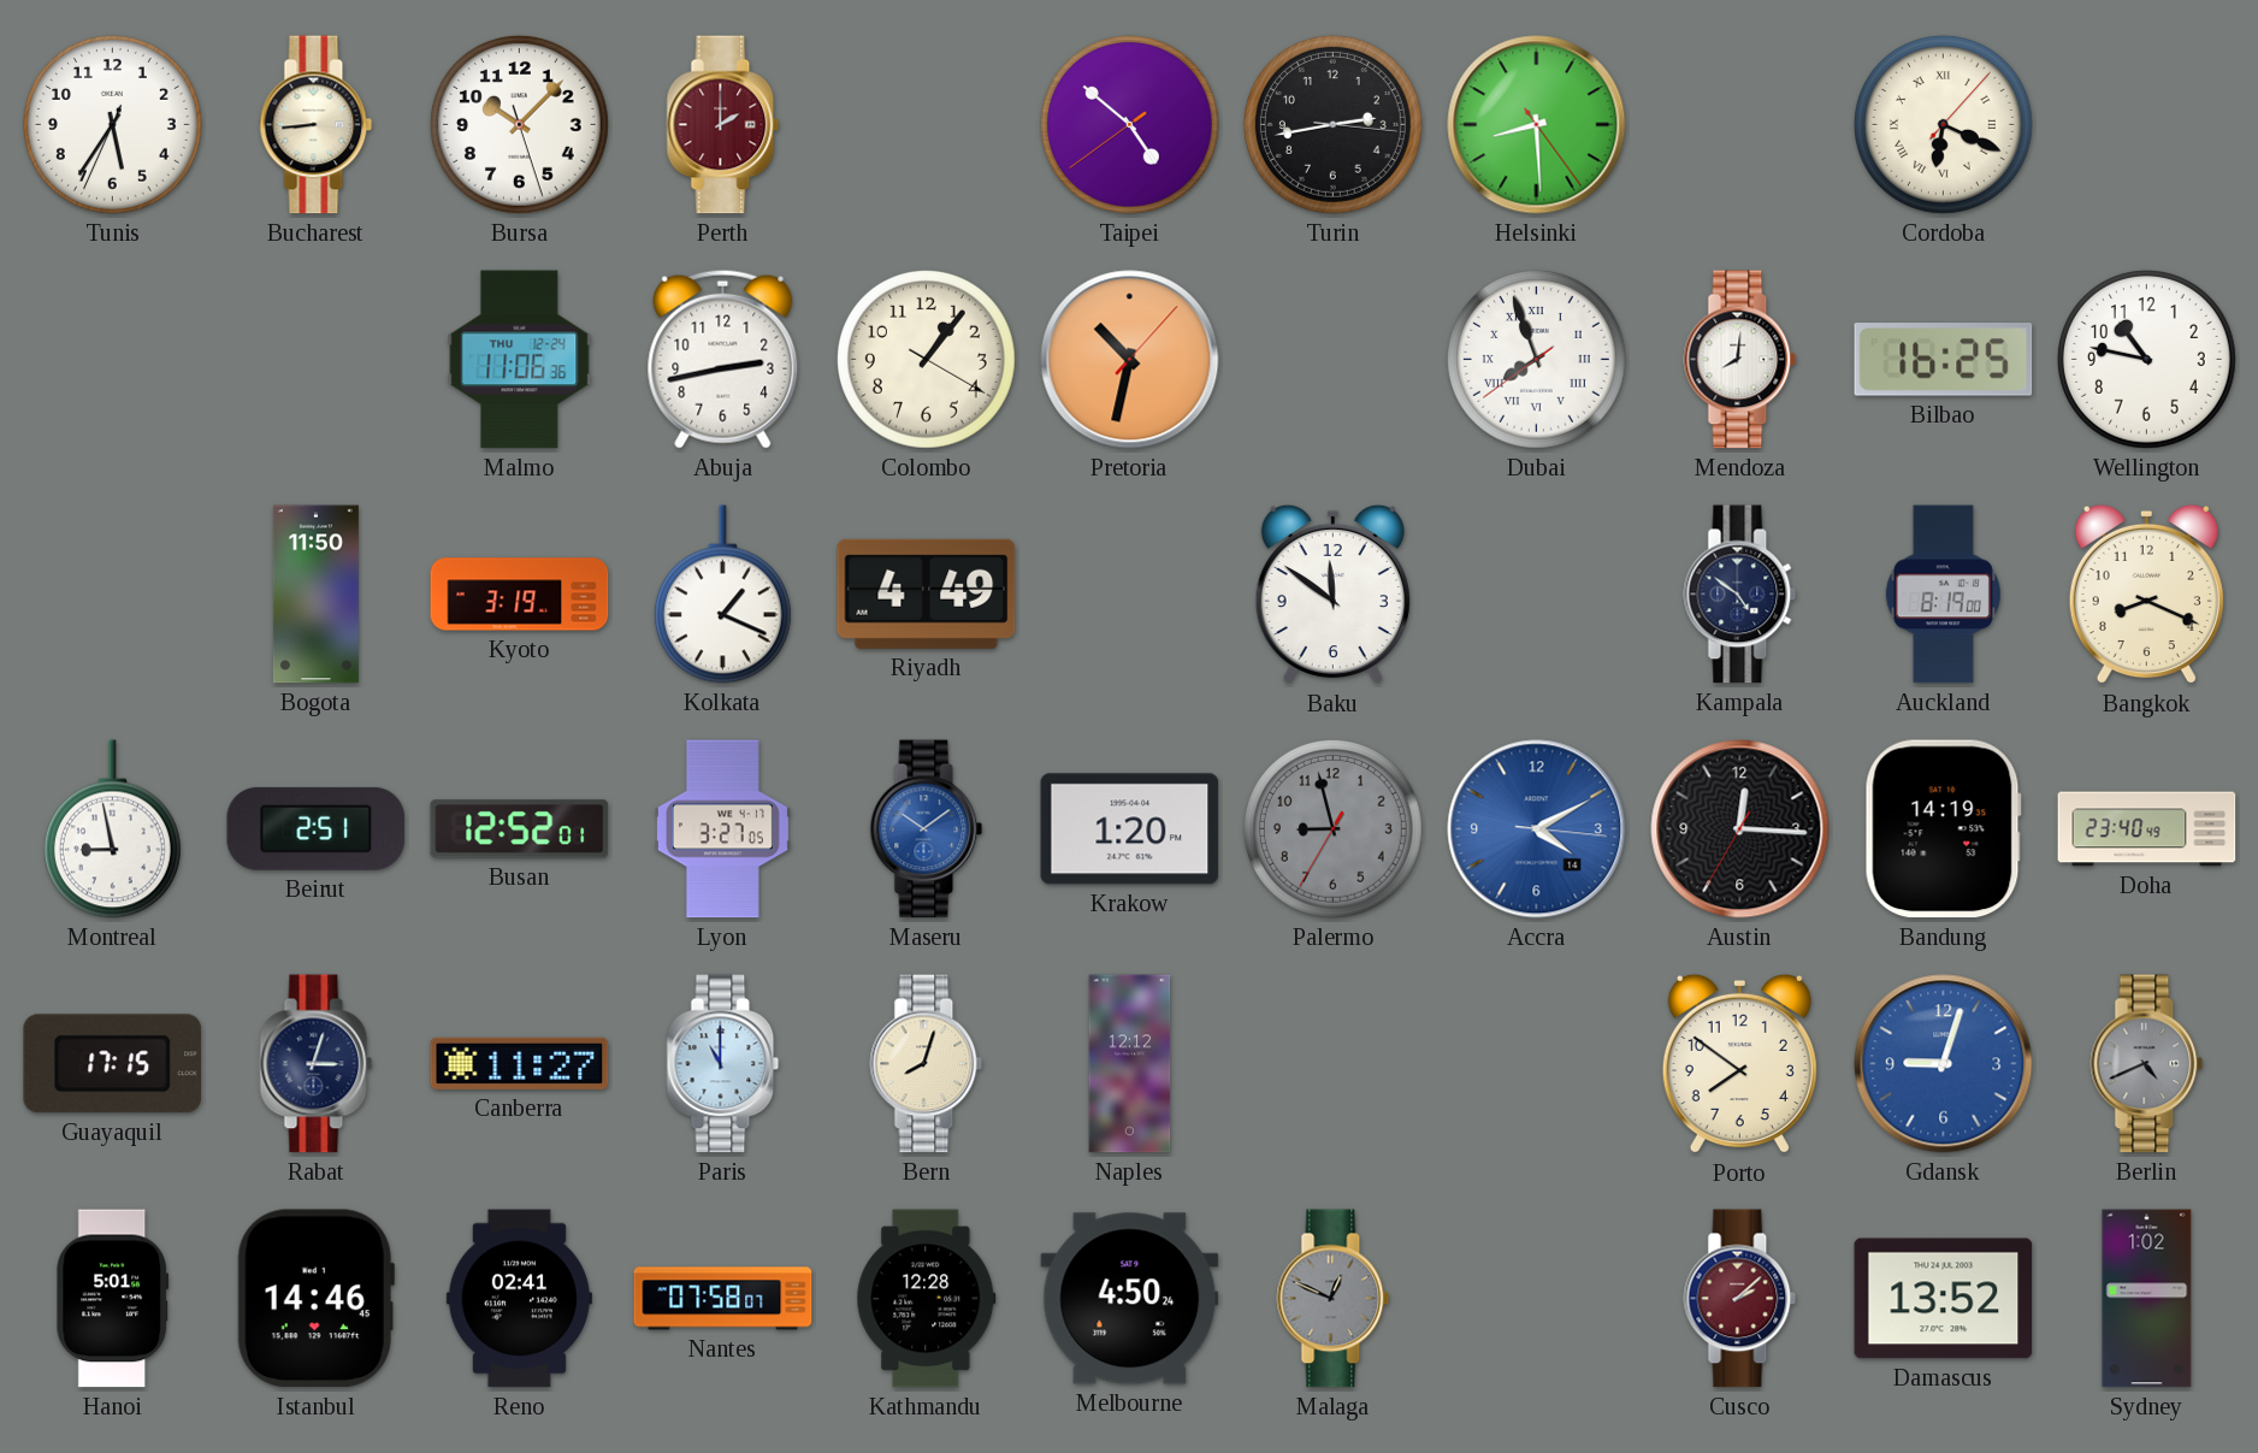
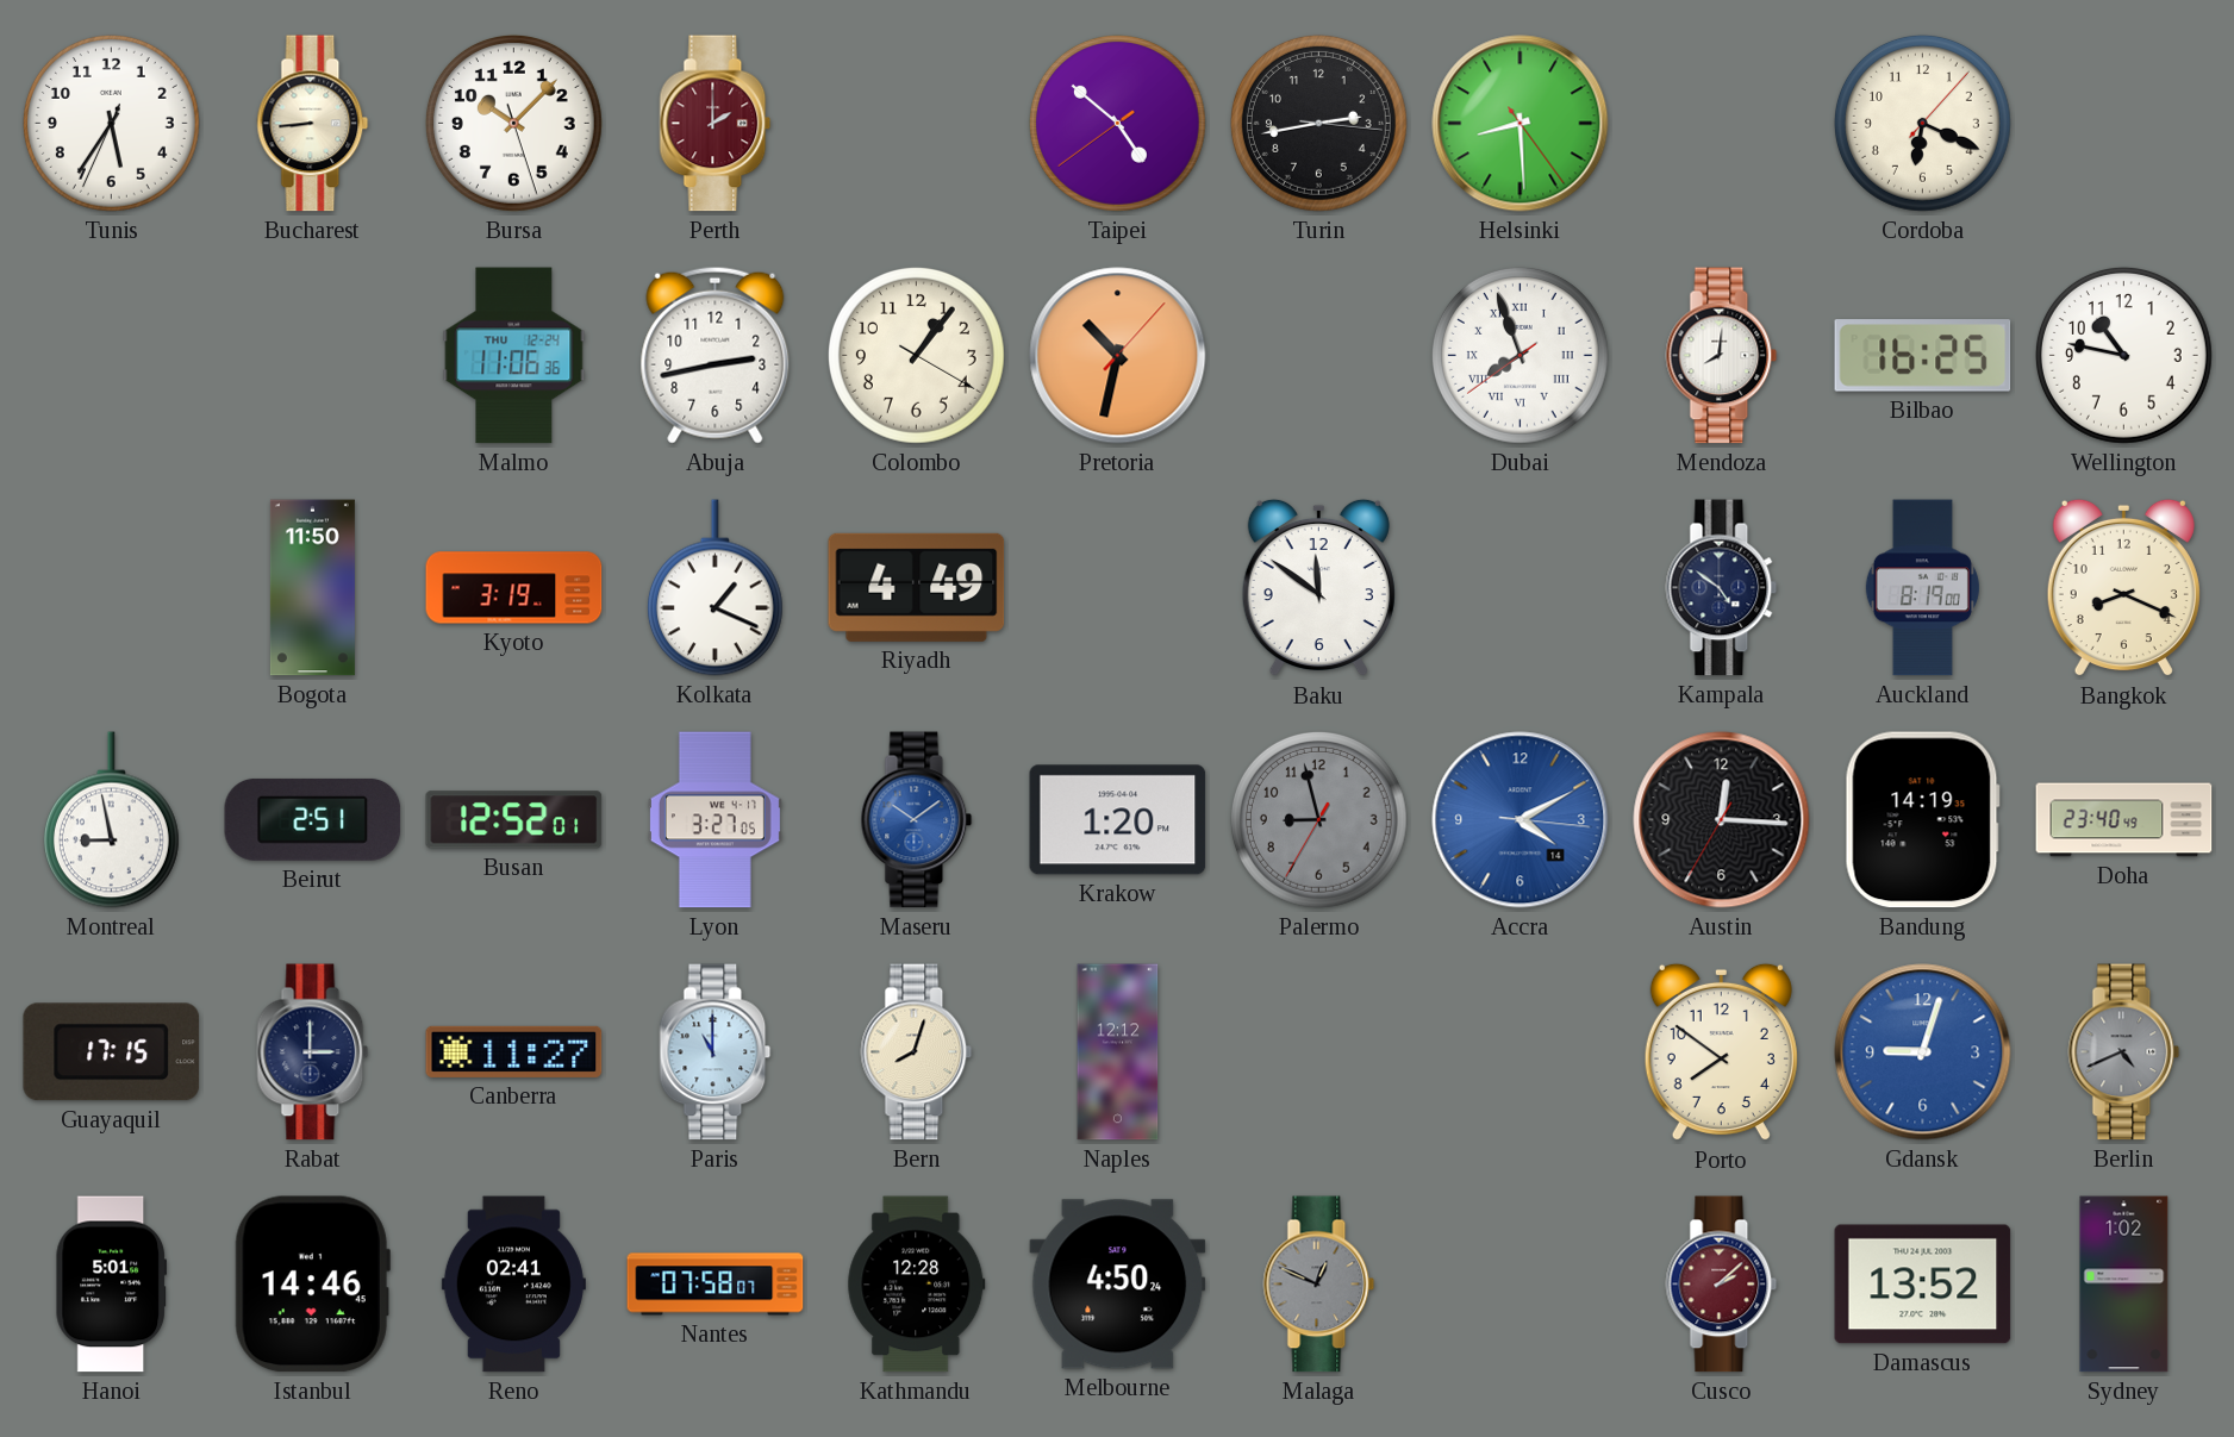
Cordoba numerals: Roman -> Arabic
Rabat: 3:03 -> 3:00
